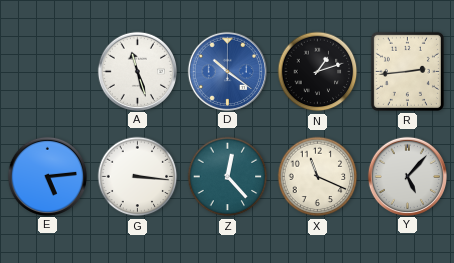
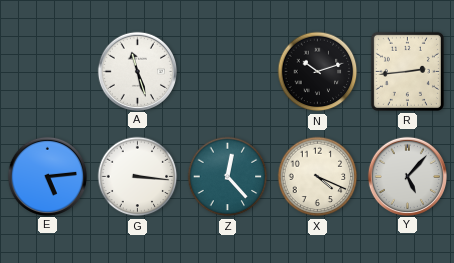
D: 10:21 -> none
N: 1:12 -> 10:12
X: 11:19 -> 4:19
